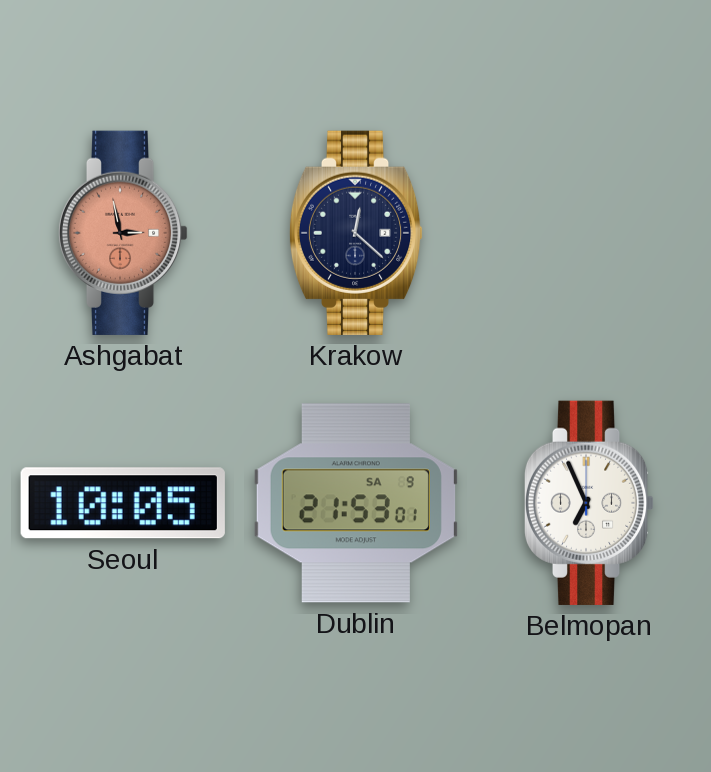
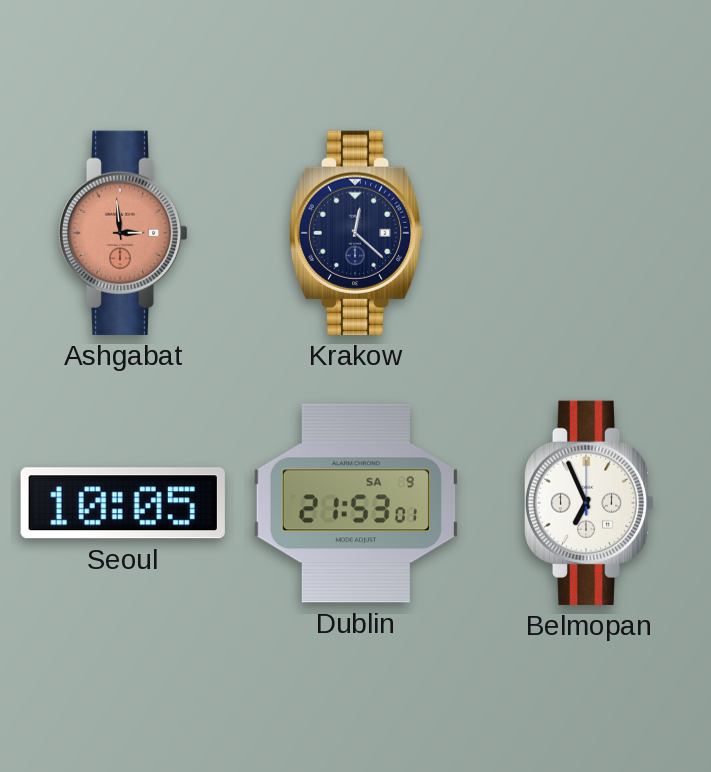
Ashgabat: 2:58 -> 2:59
